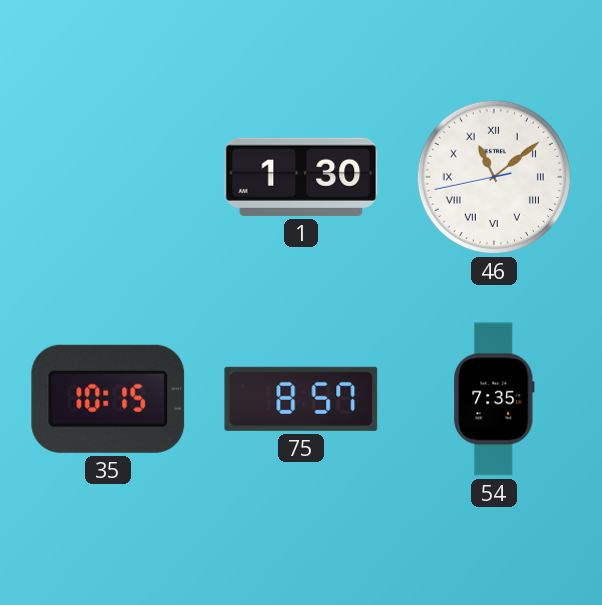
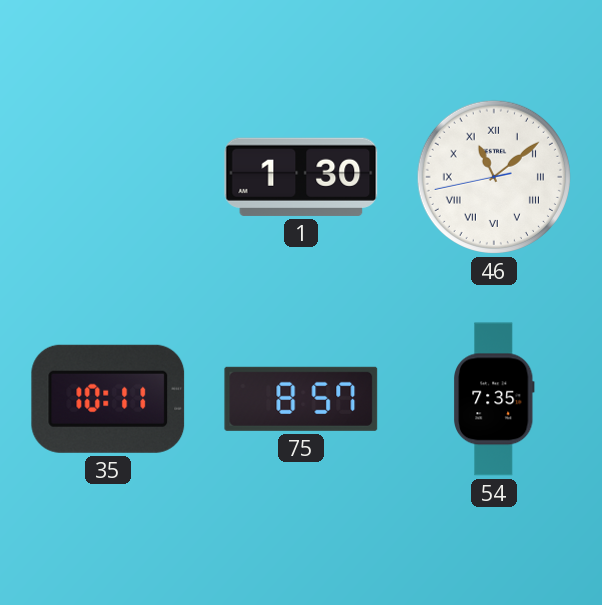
35: 10:15 -> 10:11
